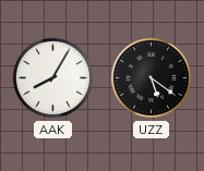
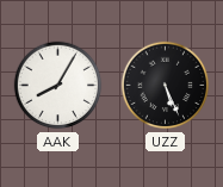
UZZ: 5:21 -> 5:26
